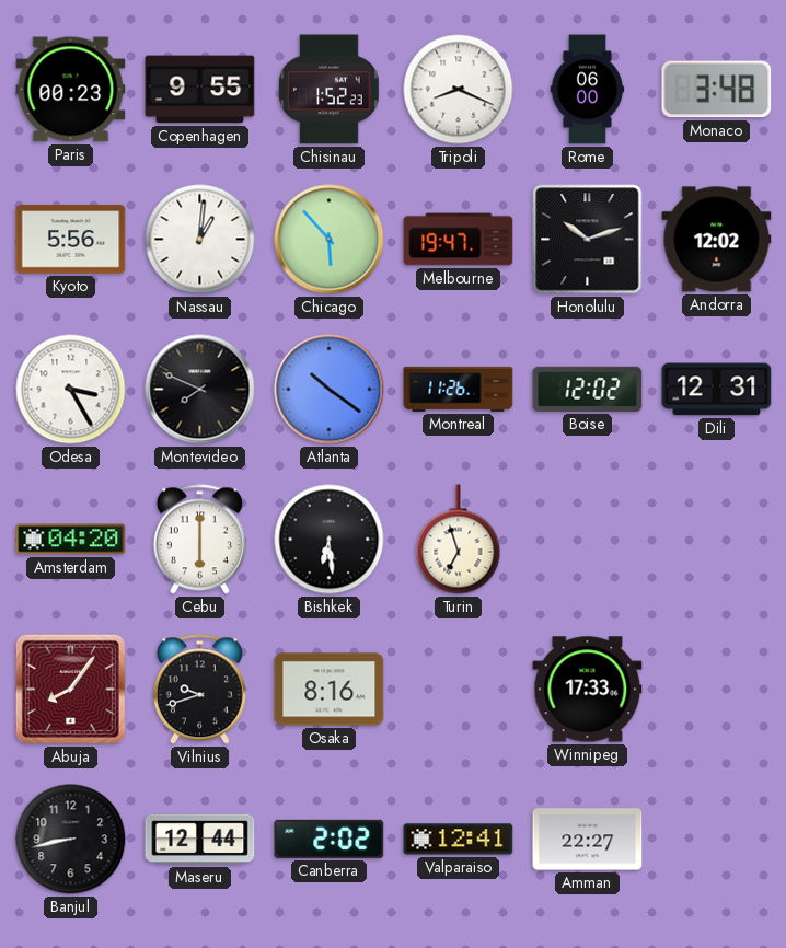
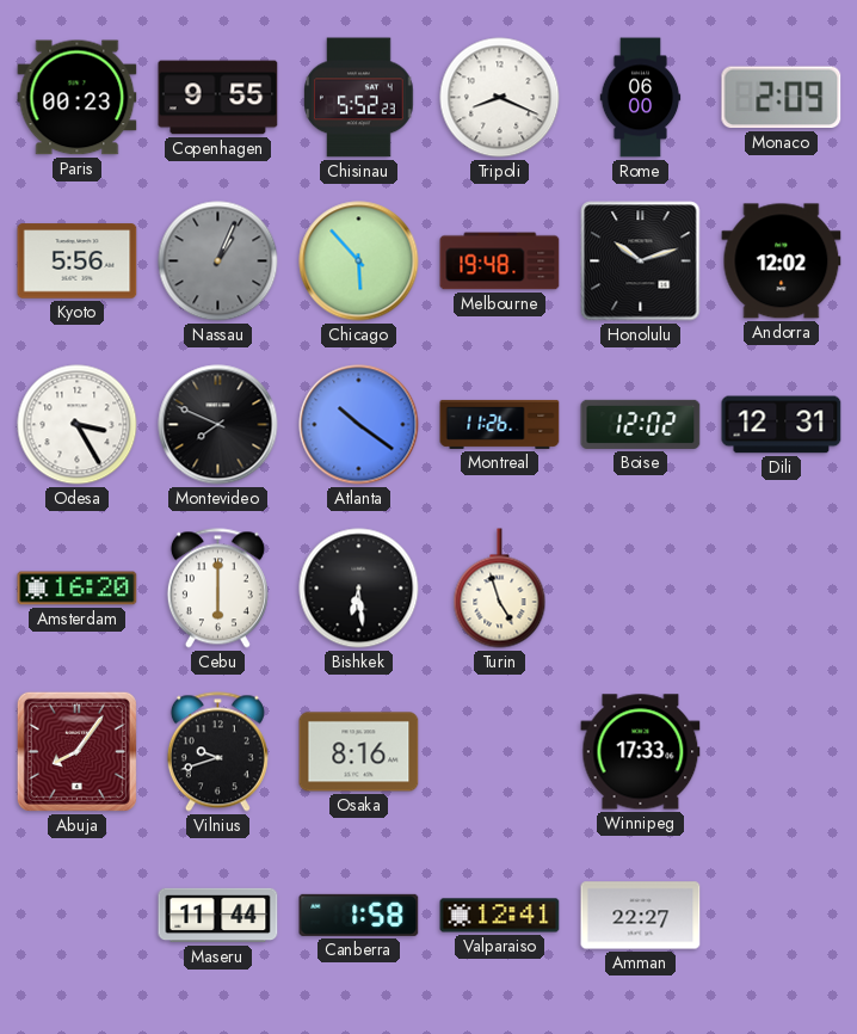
Chisinau: 1:52 -> 5:52
Monaco: 3:48 -> 2:09
Nassau: 1:01 -> 1:04
Nassau dial: white -> grey
Melbourne: 19:47 -> 19:48
Amsterdam: 04:20 -> 16:20
Turin: 6:57 -> 4:57
Banjul: 8:43 -> none
Maseru: 12:44 -> 11:44
Canberra: 2:02 -> 1:58
